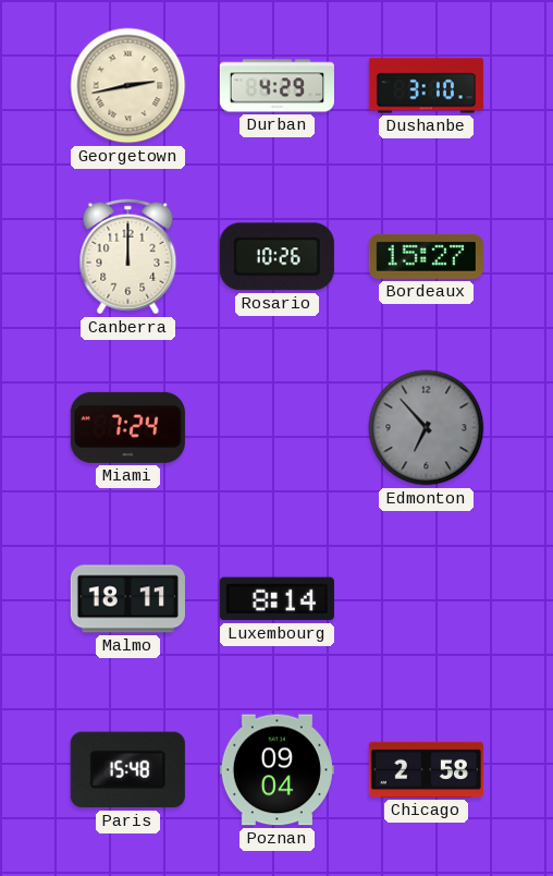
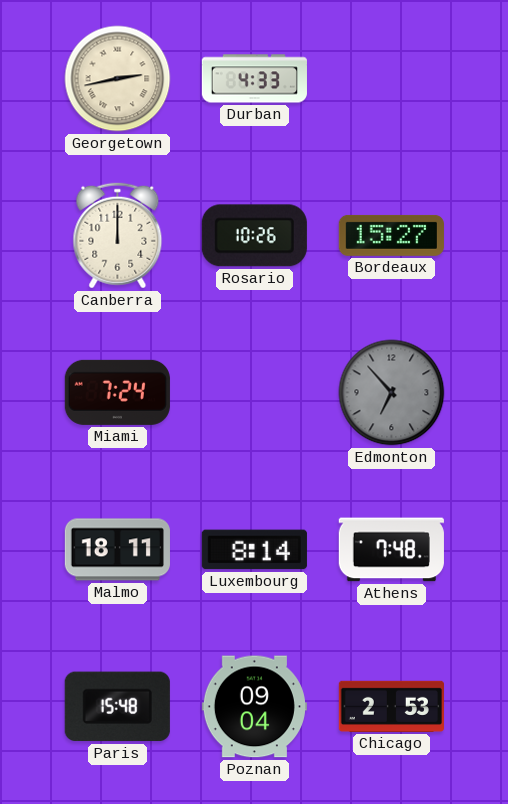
Durban: 4:29 -> 4:33
Dushanbe: 3:10 -> none
Athens: none -> 7:48
Chicago: 2:58 -> 2:53
